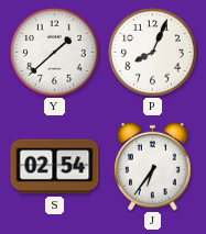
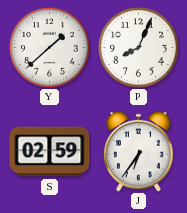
S: 02:54 -> 02:59
